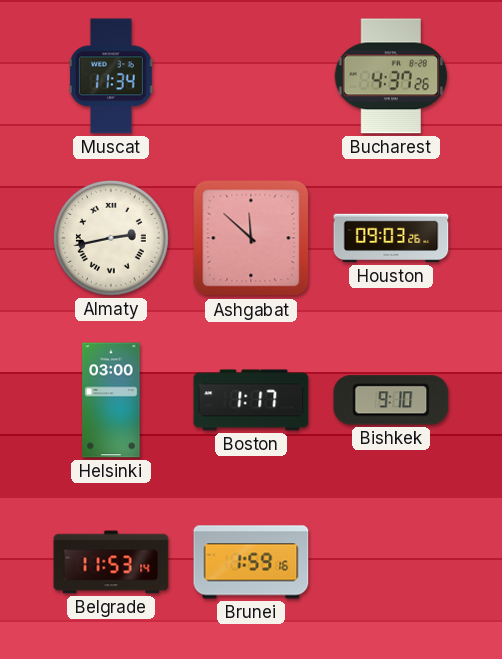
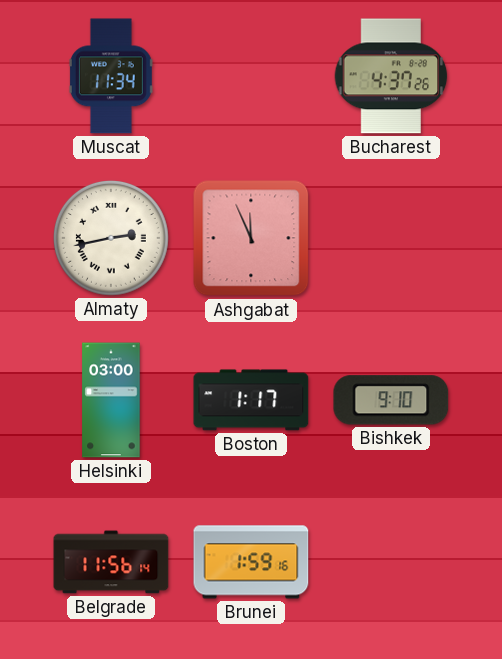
Ashgabat: 11:52 -> 11:56
Houston: 09:03 -> none
Belgrade: 11:53 -> 11:56
